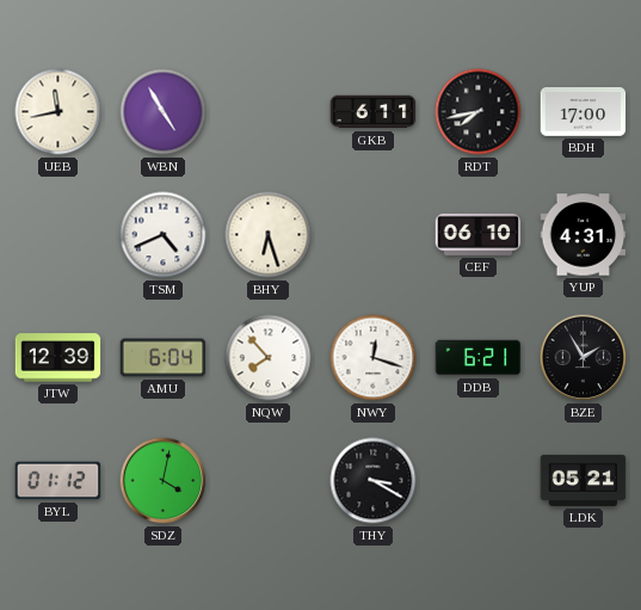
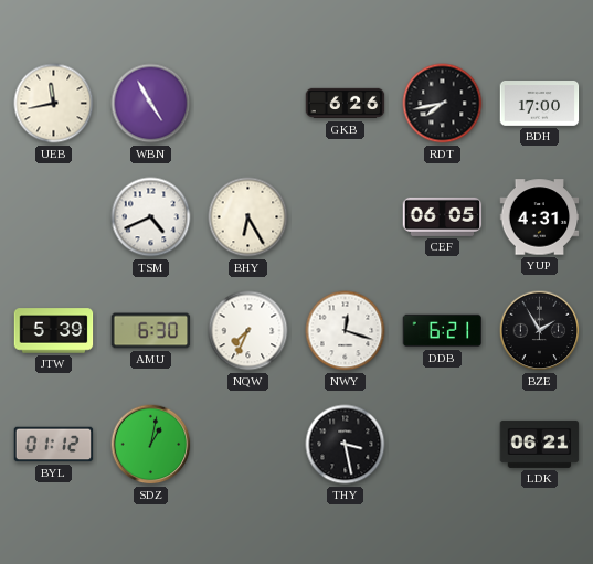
GKB: 6:11 -> 6:26
BHY: 6:27 -> 6:25
CEF: 06:10 -> 06:05
JTW: 12:39 -> 5:39
AMU: 6:04 -> 6:30
NQW: 7:53 -> 7:34
SDZ: 4:02 -> 1:02
THY: 3:20 -> 3:28
LDK: 05:21 -> 06:21
